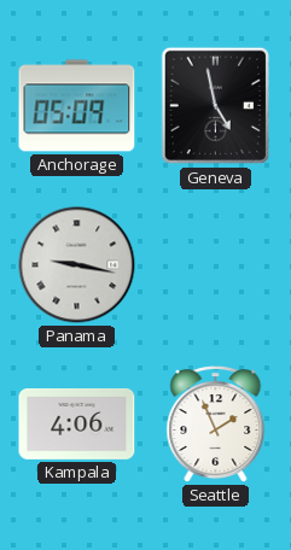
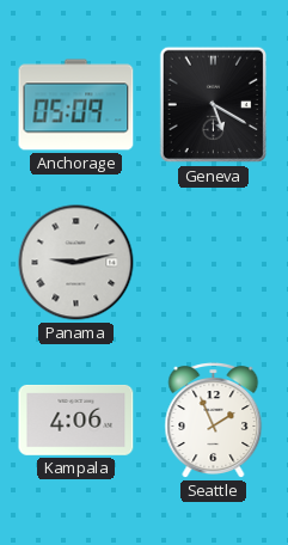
Geneva: 4:58 -> 5:20
Panama: 9:17 -> 9:13
